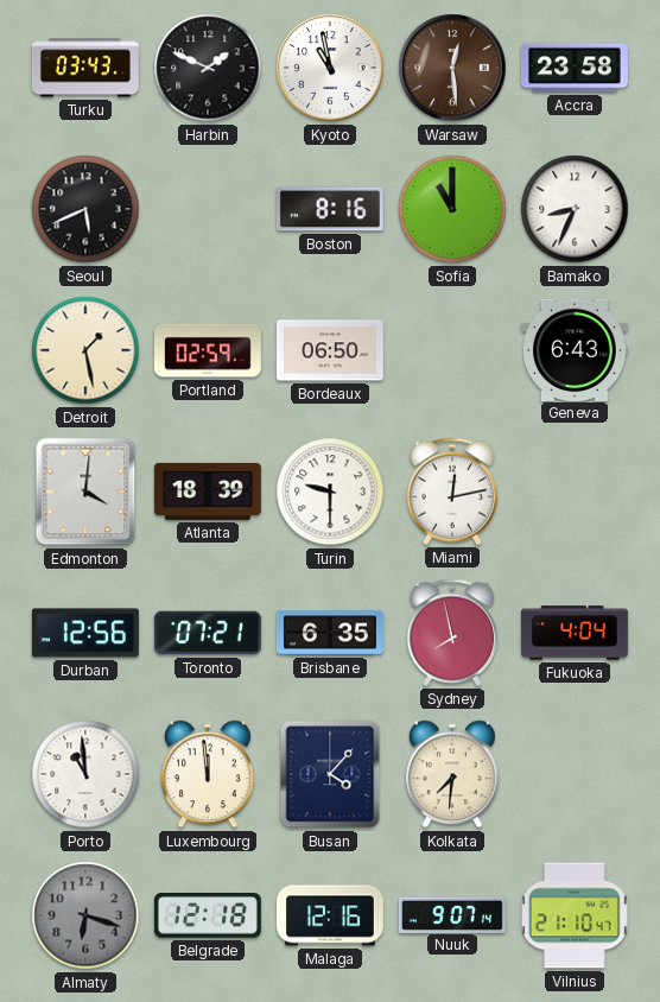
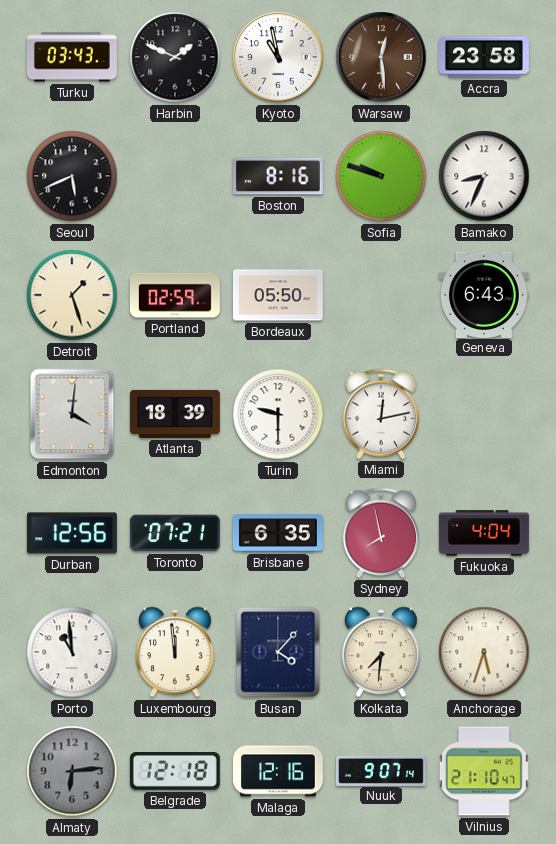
Sofia: 11:00 -> 9:48
Detroit: 1:28 -> 1:27
Bordeaux: 06:50 -> 05:50
Anchorage: none -> 5:33
Almaty: 6:18 -> 6:14
